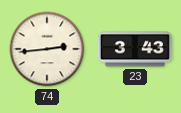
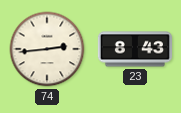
23: 3:43 -> 8:43
